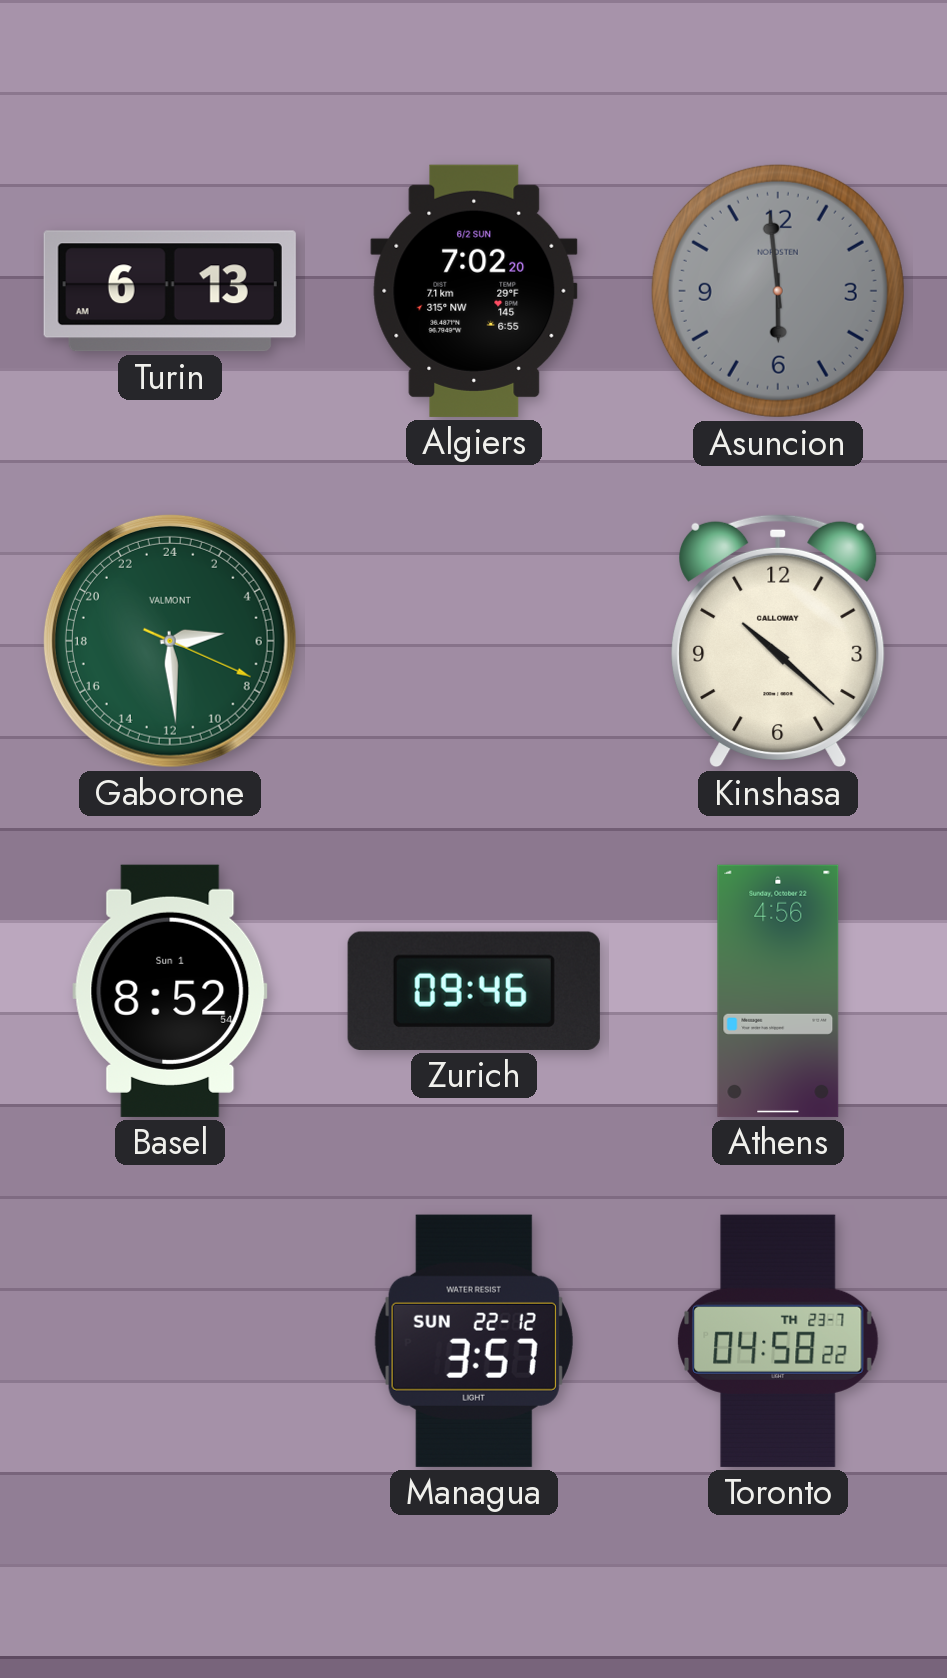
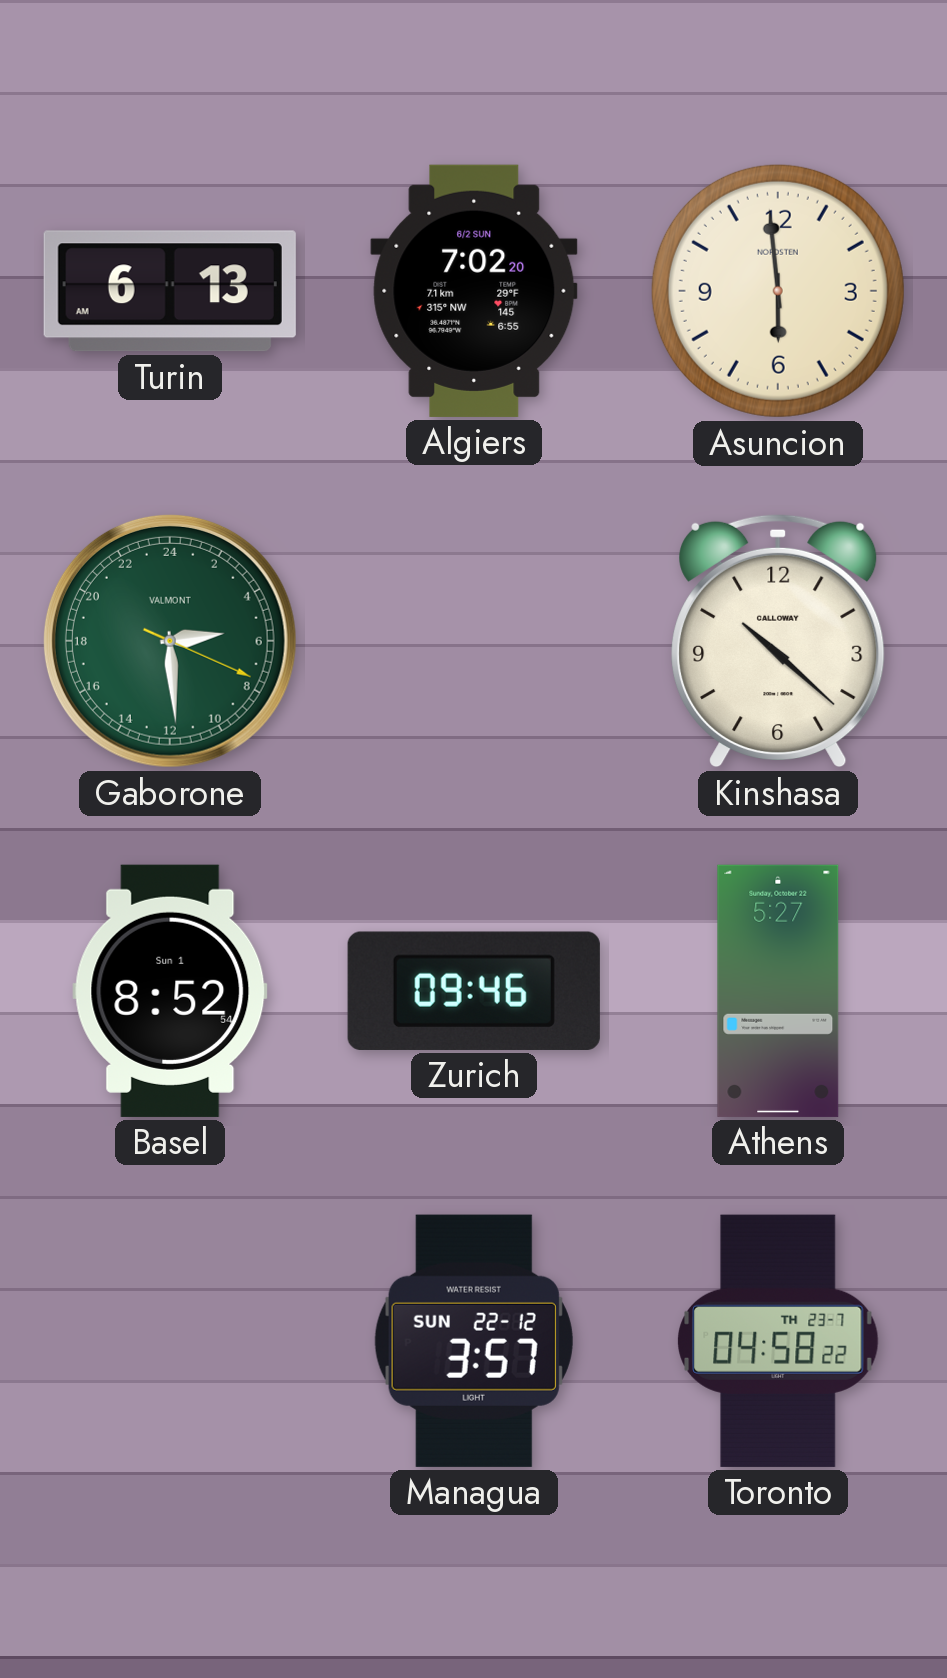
Asuncion dial: grey -> cream
Athens: 4:56 -> 5:27
